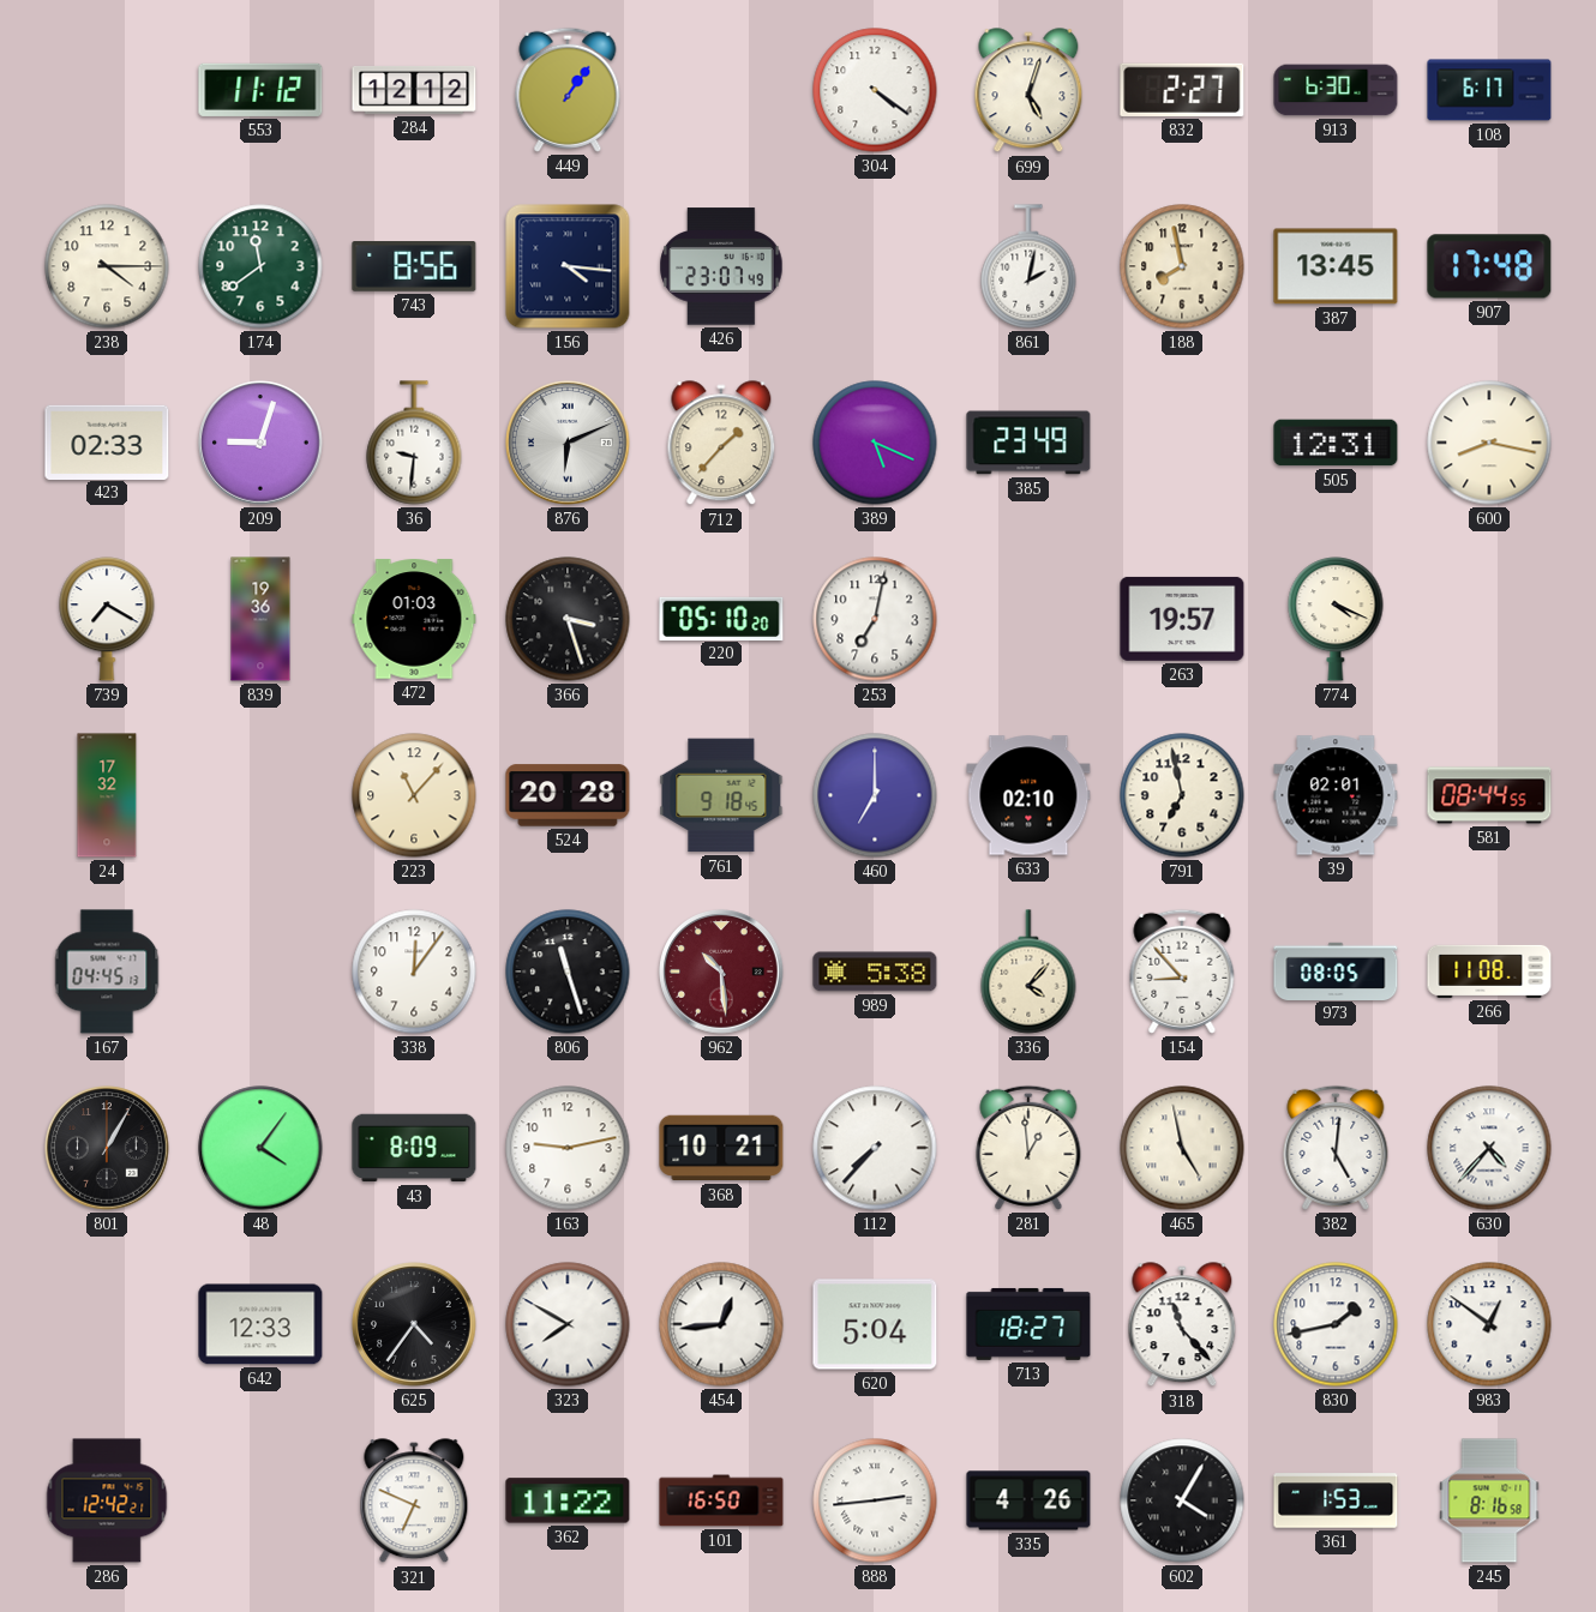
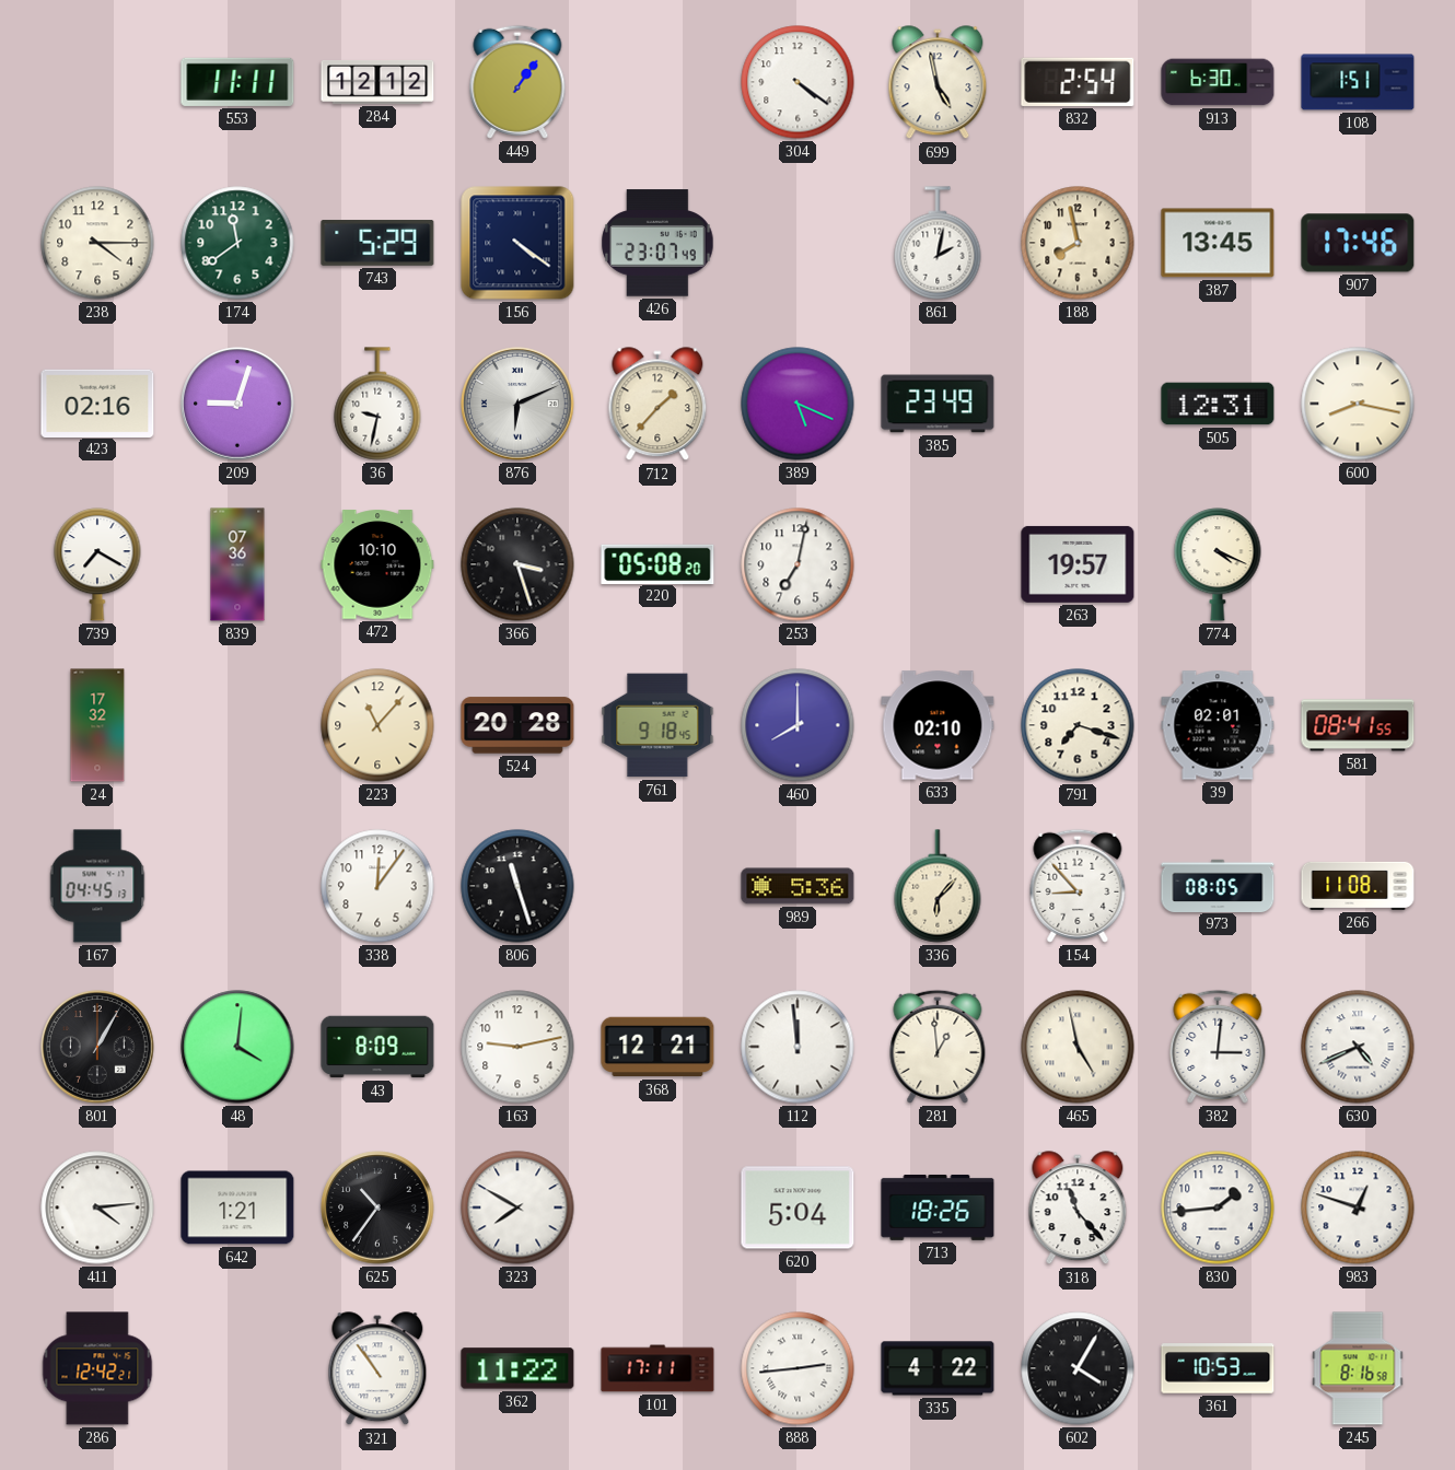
553: 11:12 -> 11:11
699: 5:03 -> 4:58
832: 2:27 -> 2:54
108: 6:17 -> 1:51
743: 8:56 -> 5:29
156: 4:16 -> 4:21
907: 17:48 -> 17:46
423: 02:33 -> 02:16
36: 9:31 -> 9:32
839: 19:36 -> 07:36
472: 01:03 -> 10:10
220: 05:10 -> 05:08
460: 7:00 -> 8:00
791: 6:58 -> 7:18
581: 08:44 -> 08:41
962: 10:29 -> none
989: 5:38 -> 5:36
336: 4:07 -> 6:07
48: 4:06 -> 4:01
368: 10:21 -> 12:21
112: 7:37 -> 11:59
382: 5:01 -> 3:01
630: 4:37 -> 4:41
411: none -> 4:14
642: 12:33 -> 1:21
625: 4:36 -> 10:36
454: 12:44 -> none
713: 18:27 -> 18:26
830: 1:43 -> 1:44
983: 12:51 -> 12:48
321: 6:49 -> 10:54
101: 16:50 -> 17:11
335: 4:26 -> 4:22
361: 1:53 -> 10:53
